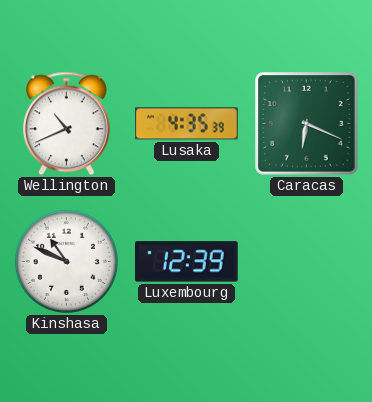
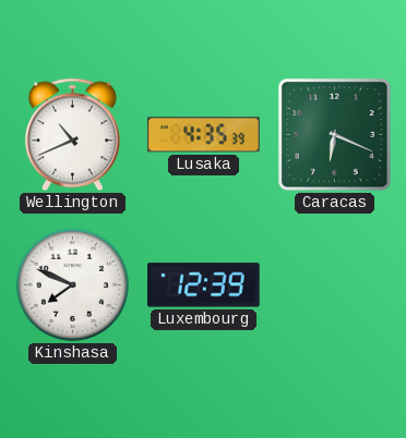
Kinshasa: 10:49 -> 7:49
